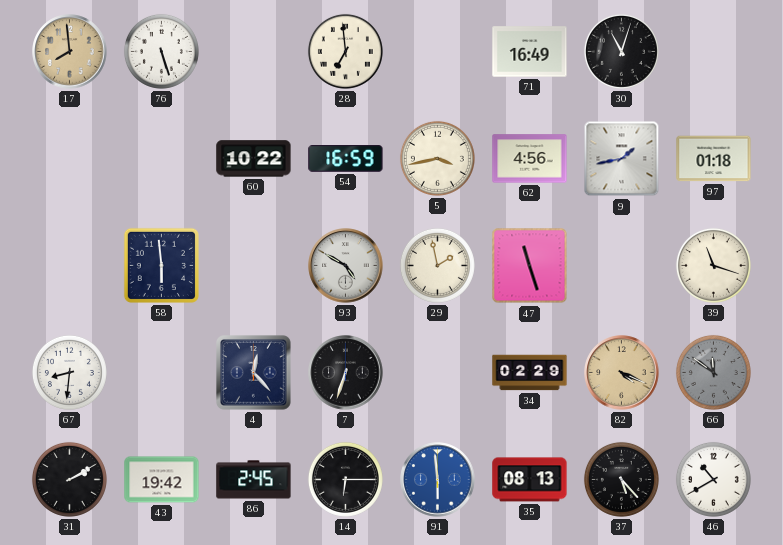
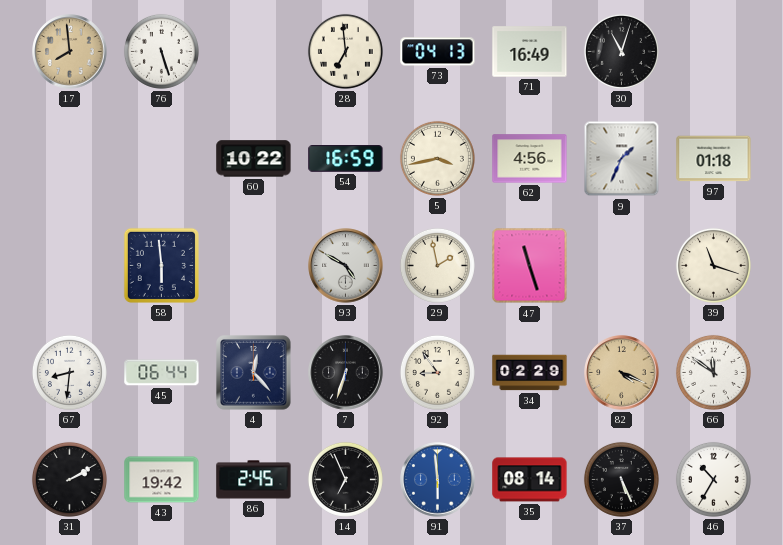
73: none -> 04:13
9: 1:43 -> 1:34
45: none -> 06:44
92: none -> 8:54
66 dial: grey -> white
14: 6:15 -> 6:56
35: 08:13 -> 08:14
37: 5:23 -> 5:26
46: 10:40 -> 10:35
